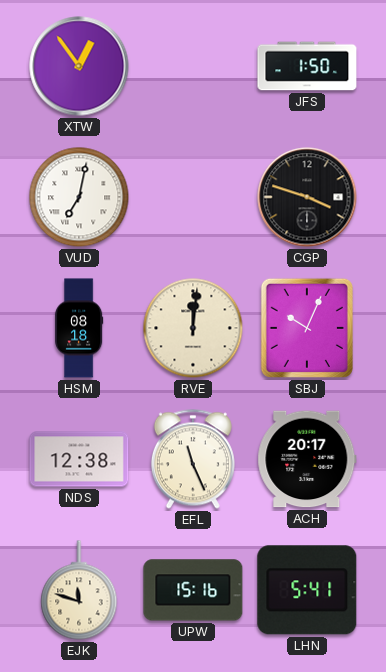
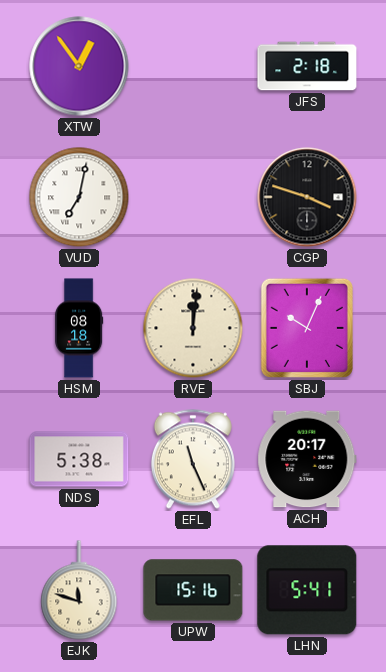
JFS: 1:50 -> 2:18
NDS: 12:38 -> 5:38
